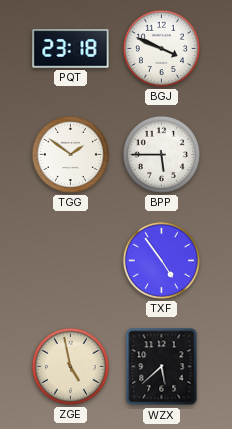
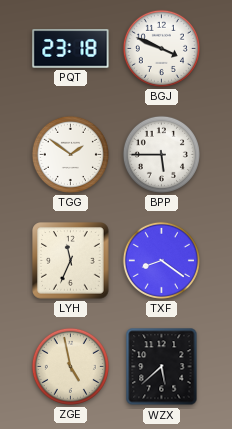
LYH: none -> 11:34
TXF: 4:54 -> 8:21
